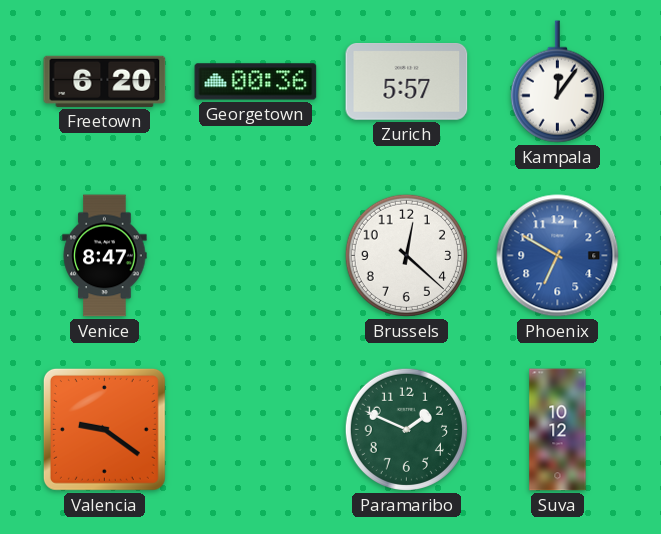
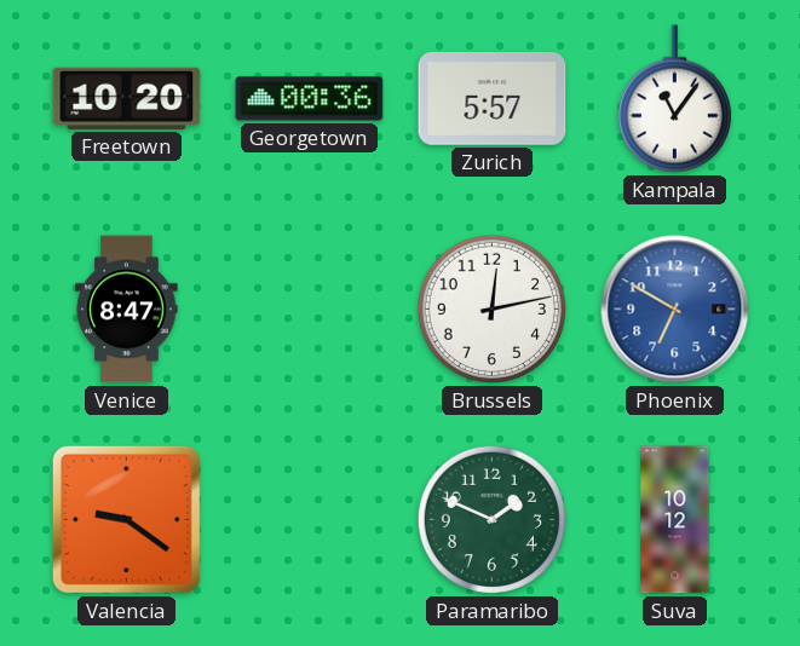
Freetown: 6:20 -> 10:20
Kampala: 12:06 -> 11:06
Brussels: 12:22 -> 12:13
